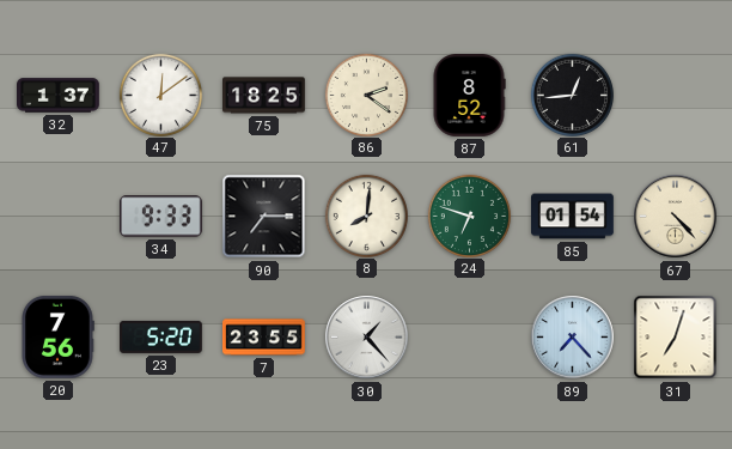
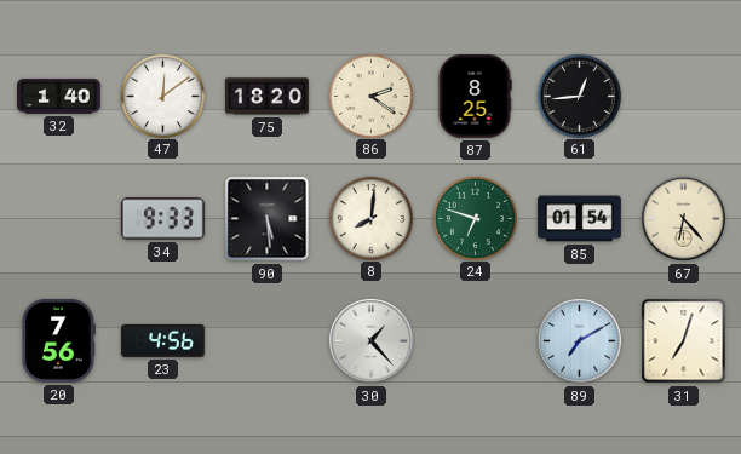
32: 1:37 -> 1:40
75: 18:25 -> 18:20
87: 8:52 -> 8:25
90: 7:15 -> 5:29
67: 4:23 -> 6:23
23: 5:20 -> 4:56
7: 23:55 -> none
89: 7:23 -> 7:10
